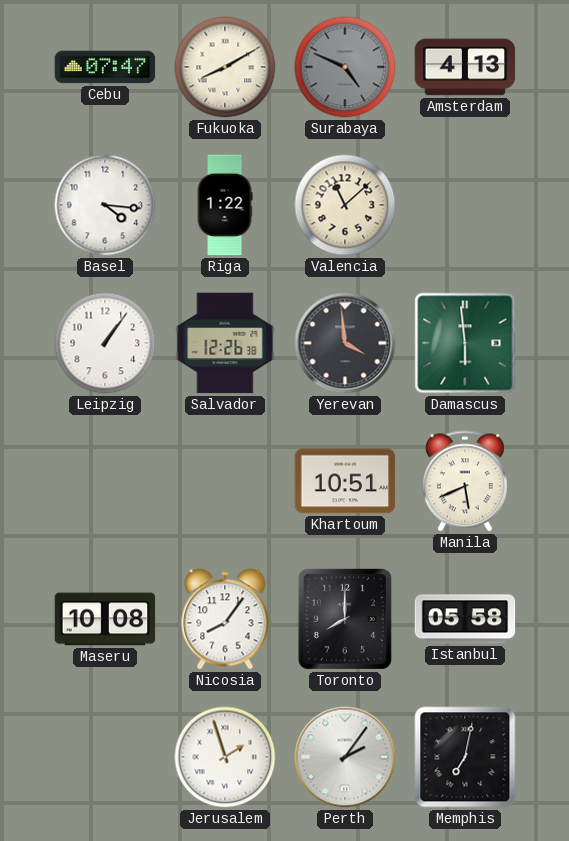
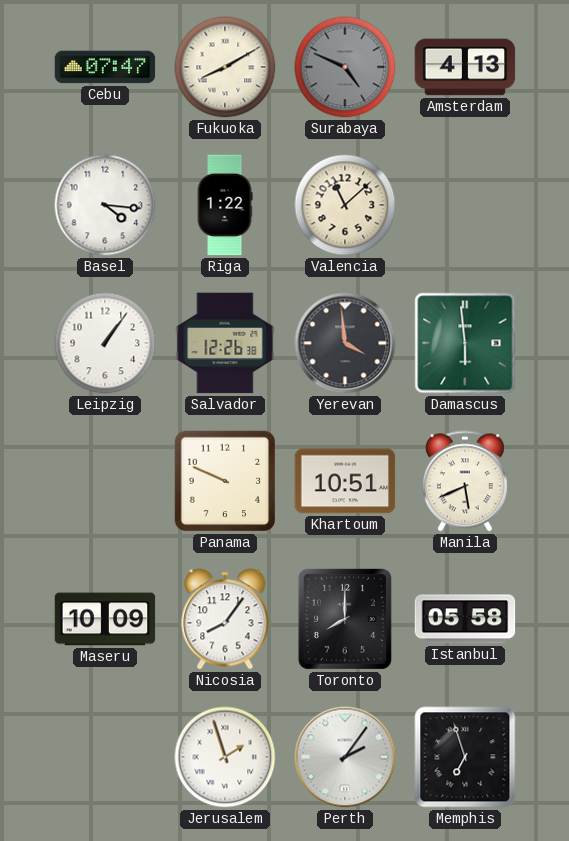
Panama: none -> 9:49
Maseru: 10:08 -> 10:09
Memphis: 7:02 -> 6:57
